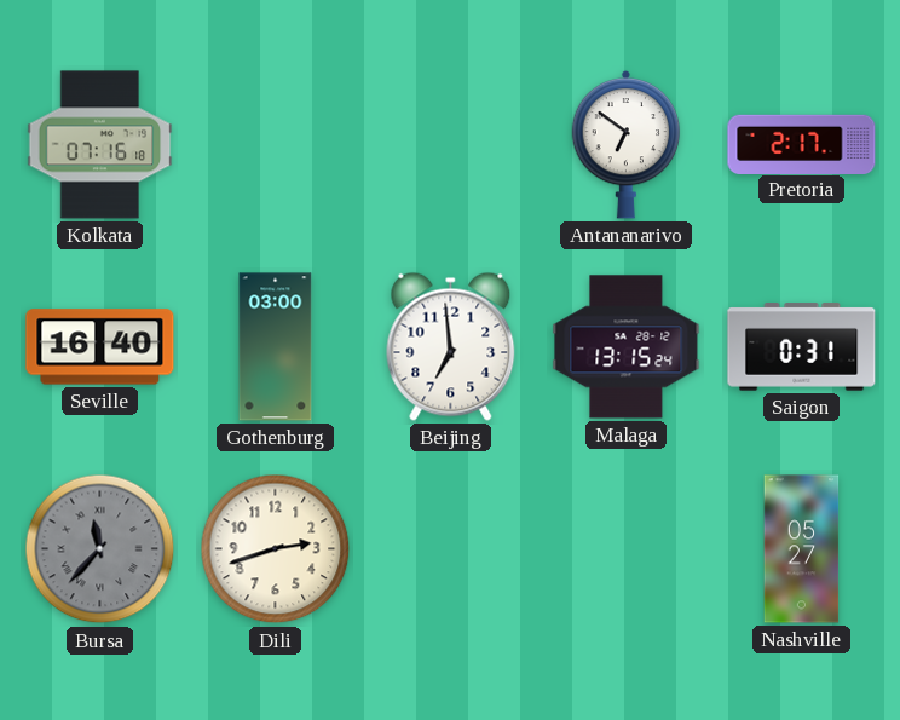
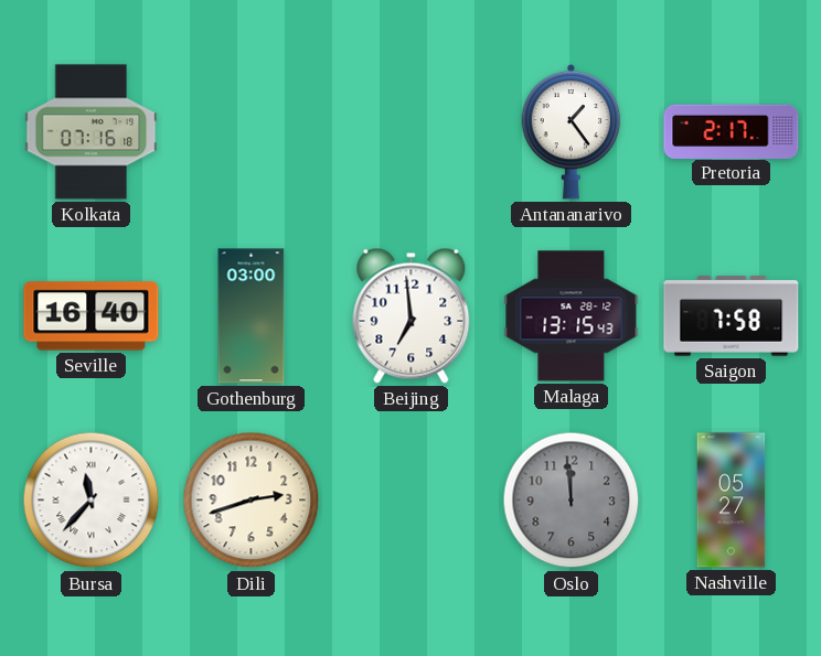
Antananarivo: 6:51 -> 1:24
Malaga: 13:15:24 -> 13:15:43
Saigon: 0:31 -> 7:58
Bursa dial: grey -> white
Oslo: none -> 11:59
